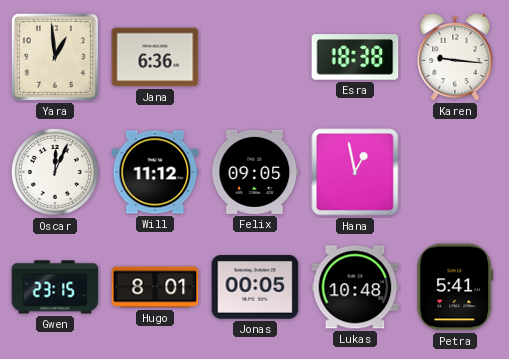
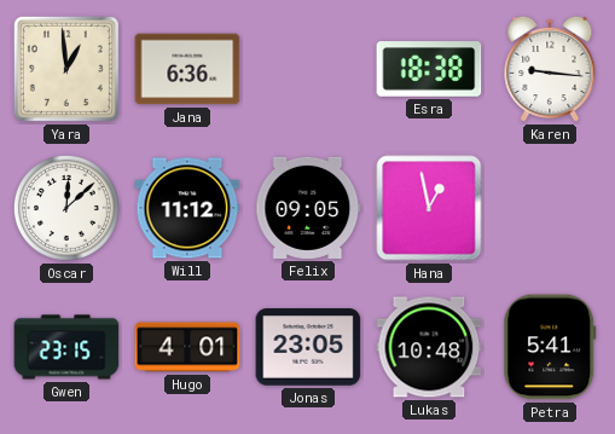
Oscar: 12:04 -> 12:08
Hugo: 8:01 -> 4:01
Jonas: 00:05 -> 23:05
